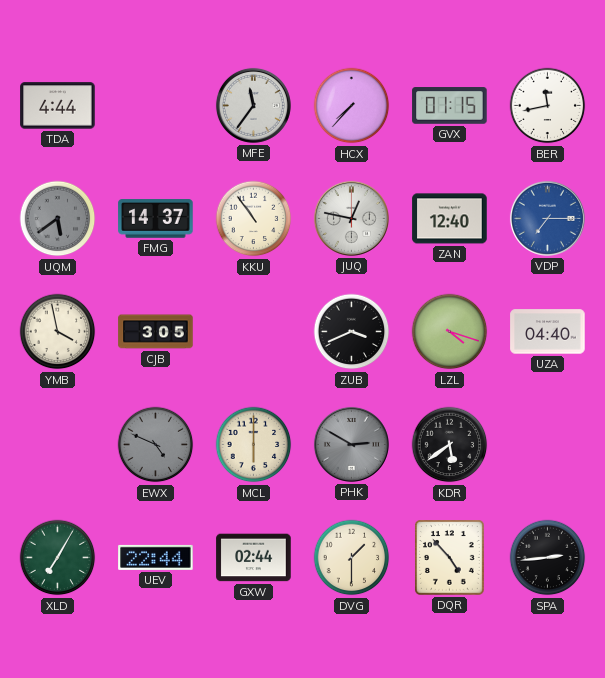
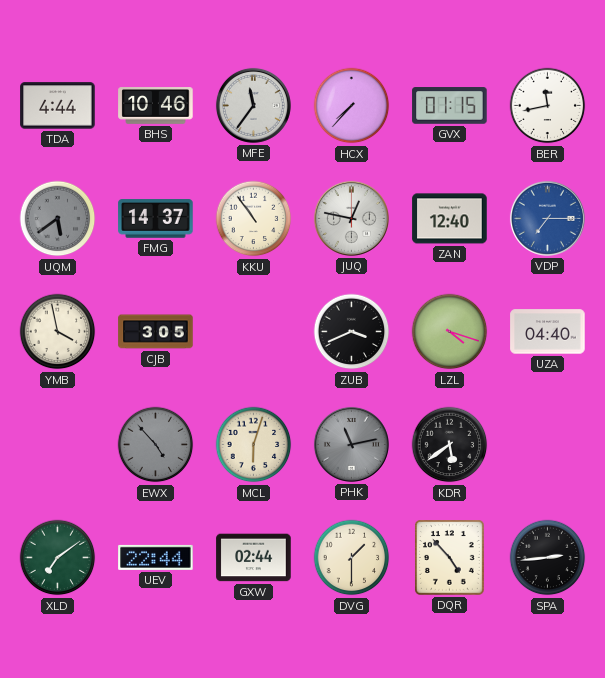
BHS: none -> 10:46
EWX: 4:49 -> 4:53
MCL: 6:00 -> 6:03
PHK: 2:50 -> 11:13
XLD: 7:05 -> 7:09
